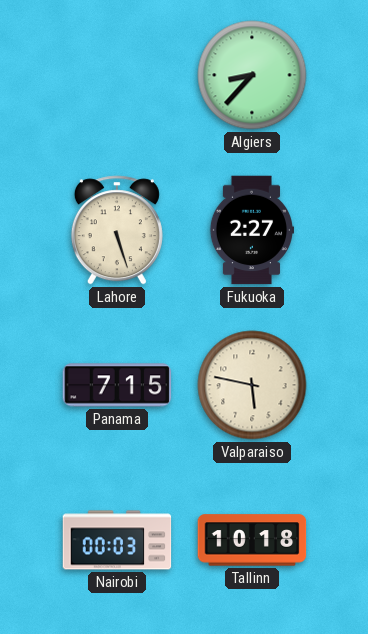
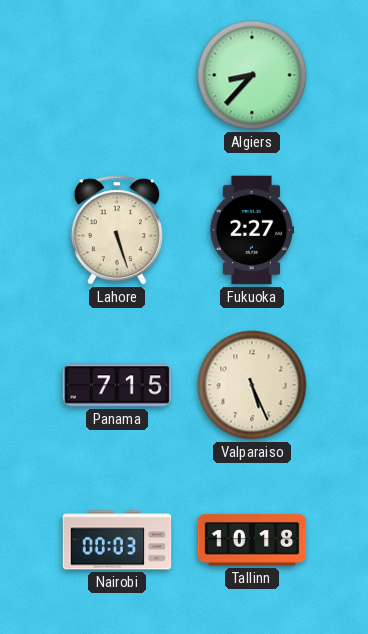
Valparaiso: 5:47 -> 5:26
